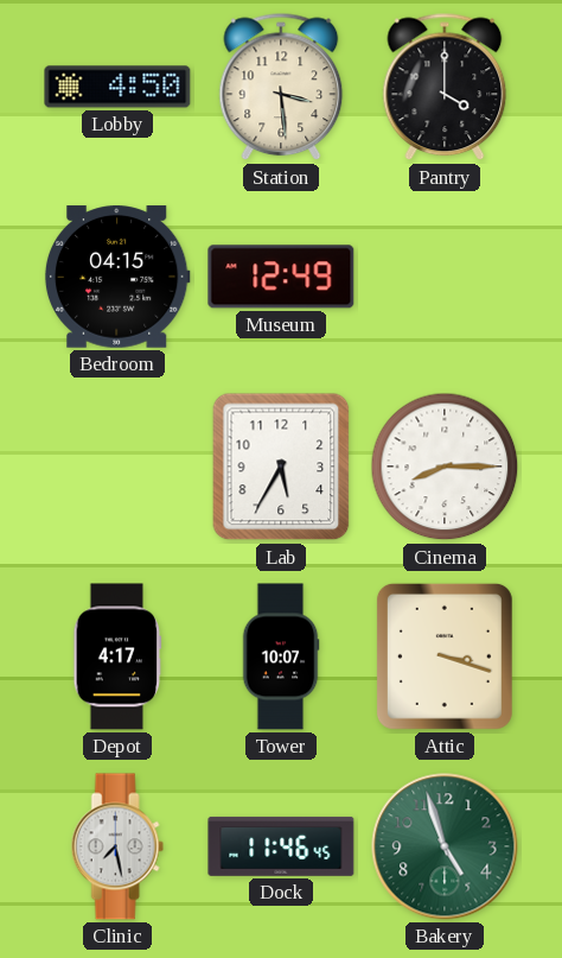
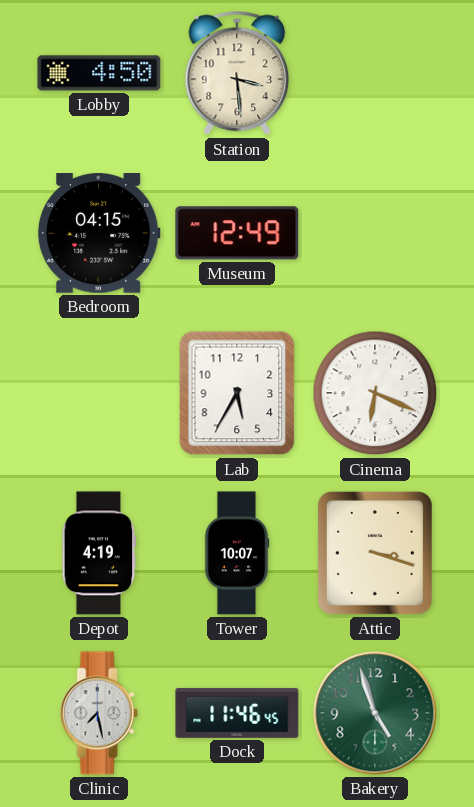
Pantry: 4:00 -> none
Cinema: 8:15 -> 6:19
Depot: 4:17 -> 4:19
